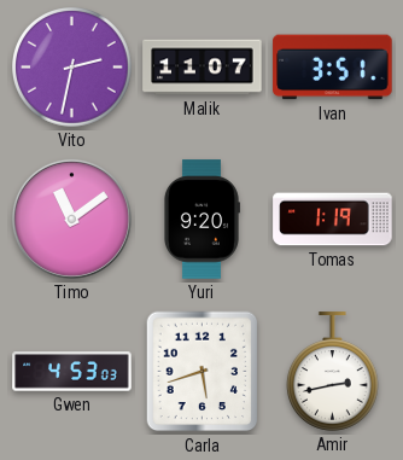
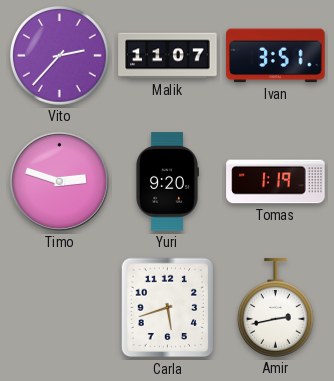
Vito: 2:32 -> 2:37
Timo: 11:09 -> 2:48
Gwen: 4:53 -> none
